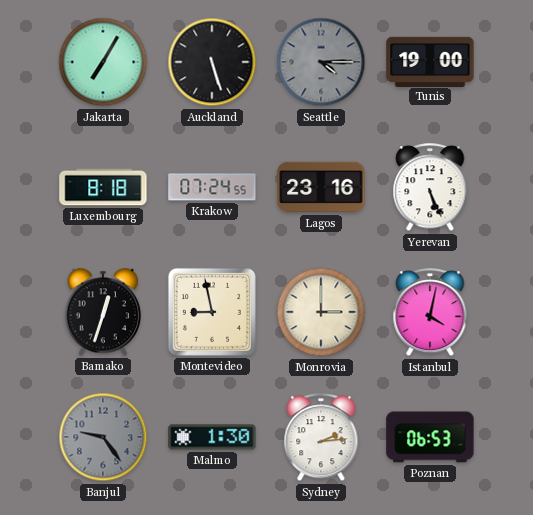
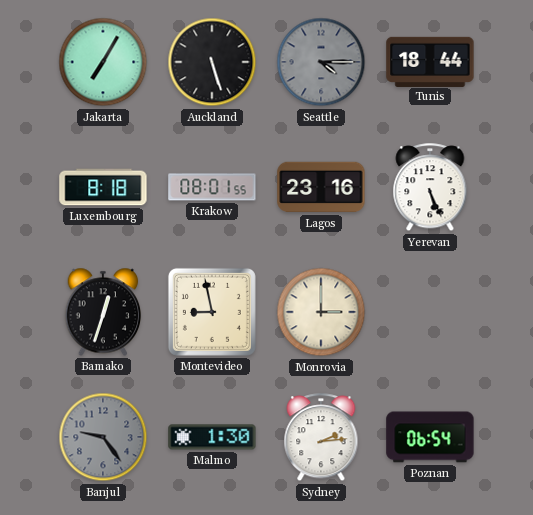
Tunis: 19:00 -> 18:44
Krakow: 07:24 -> 08:01
Istanbul: 4:02 -> none
Poznan: 06:53 -> 06:54
